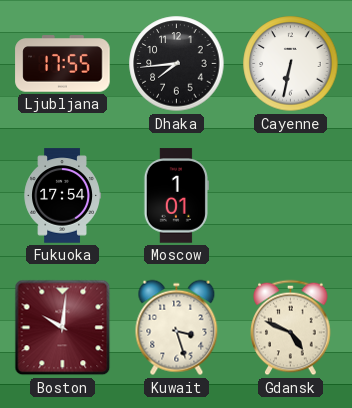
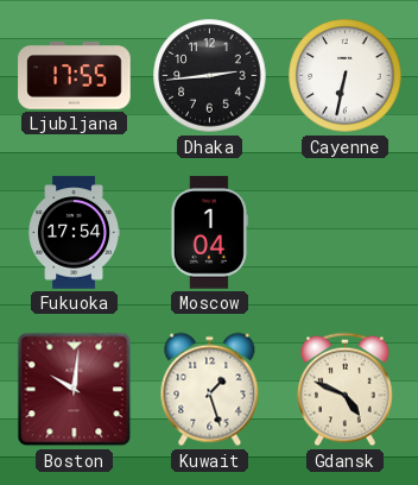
Dhaka: 7:44 -> 2:44
Moscow: 1:01 -> 1:04
Kuwait: 3:27 -> 1:27
